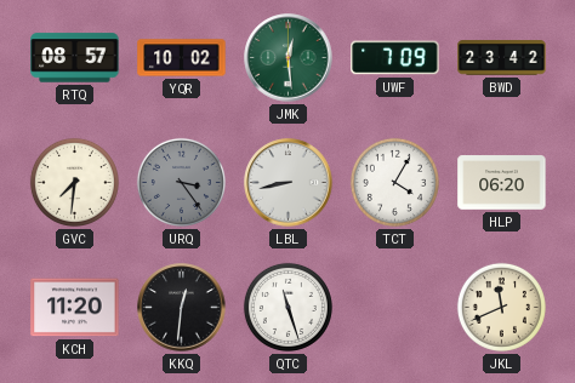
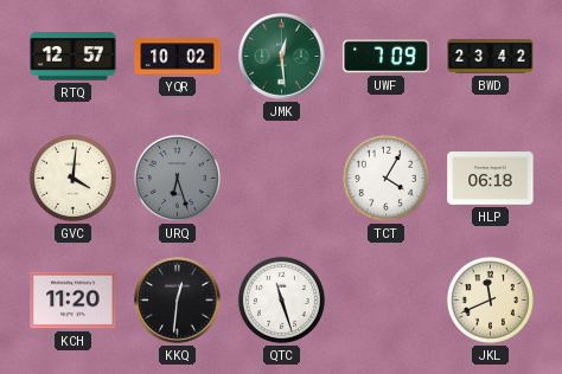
RTQ: 08:57 -> 12:57
GVC: 7:31 -> 4:01
URQ: 3:24 -> 6:27
LBL: 8:43 -> none
HLP: 06:20 -> 06:18
